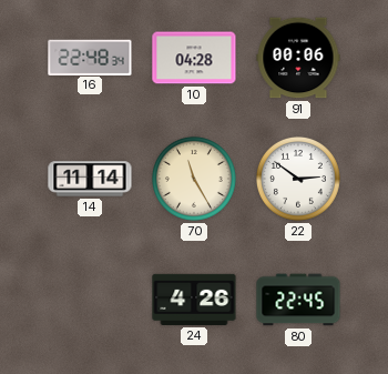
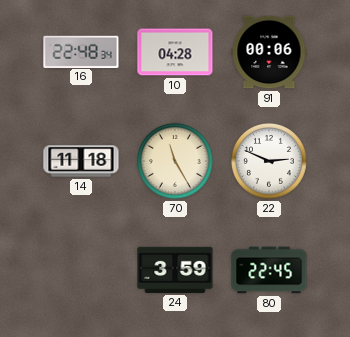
14: 11:14 -> 11:18
22: 2:51 -> 2:49
24: 4:26 -> 3:59
